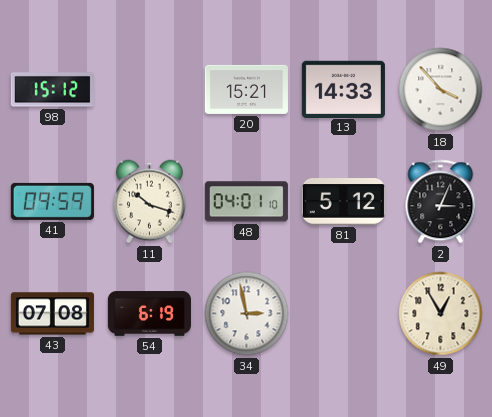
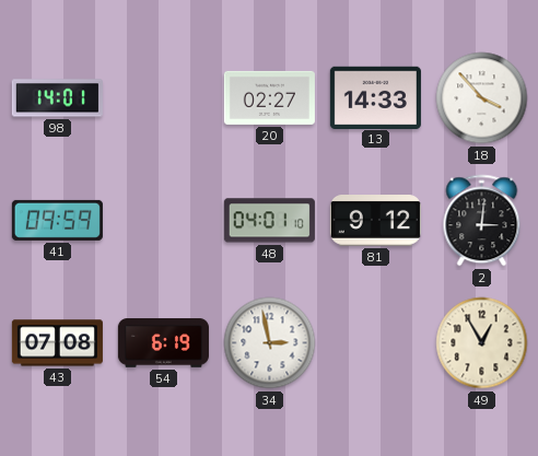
98: 15:12 -> 14:01
20: 15:21 -> 02:27
11: 10:18 -> none
81: 5:12 -> 9:12
2: 3:04 -> 3:01
